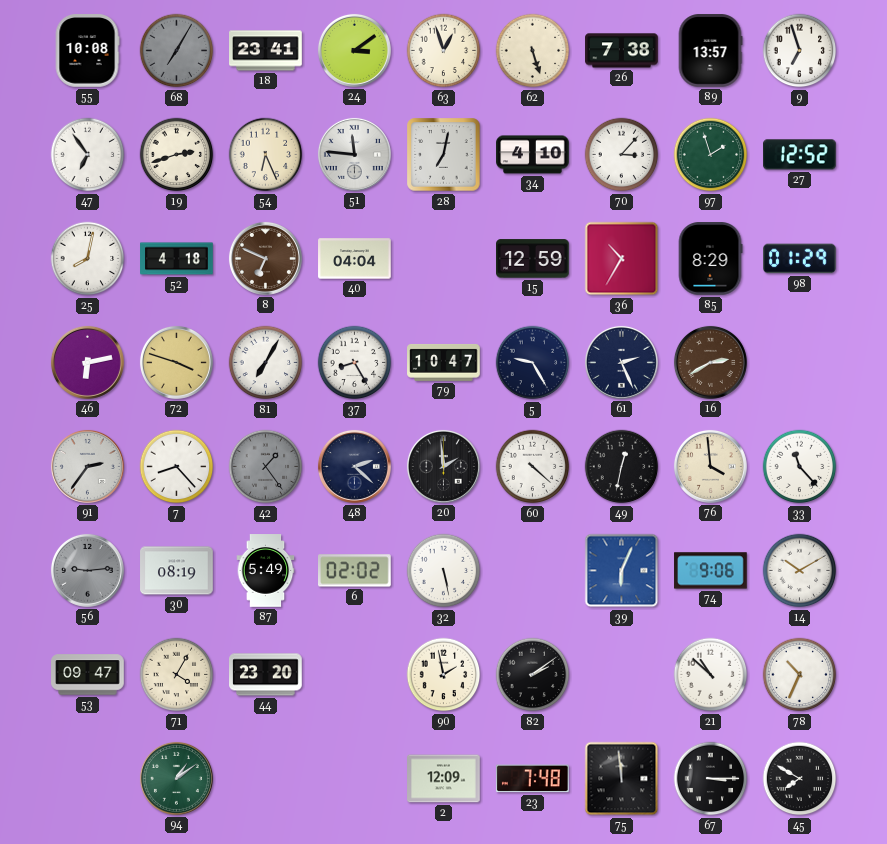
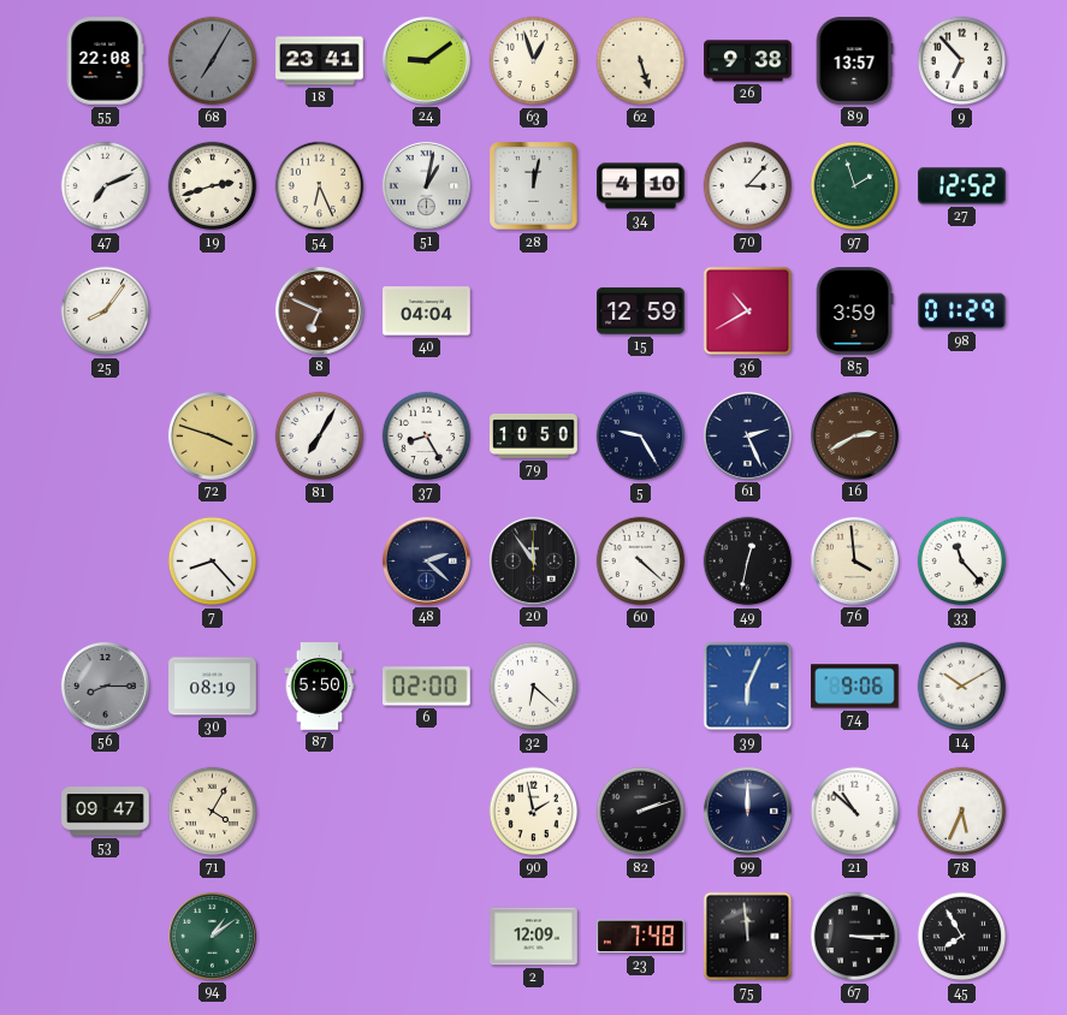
55: 10:08 -> 22:08
24: 3:09 -> 9:09
26: 7:38 -> 9:38
9: 6:57 -> 6:53
47: 6:54 -> 7:11
51: 11:46 -> 1:02
28: 7:02 -> 12:02
25: 8:02 -> 8:06
52: 4:18 -> none
36: 10:35 -> 10:40
85: 8:29 -> 3:59
46: 6:13 -> none
79: 10:47 -> 10:50
91: 2:36 -> none
42: 1:24 -> none
20: 1:59 -> 11:54
56: 9:14 -> 8:15
87: 5:49 -> 5:50
6: 02:02 -> 02:00
32: 5:28 -> 6:22
44: 23:20 -> none
82: 2:09 -> 2:12
99: none -> 12:00
78: 10:34 -> 5:34
45: 7:50 -> 7:55
